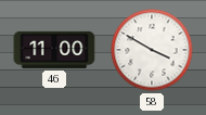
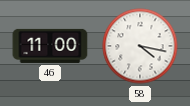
58: 3:50 -> 4:17
